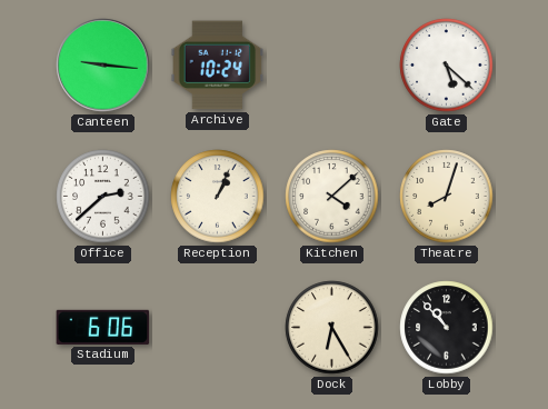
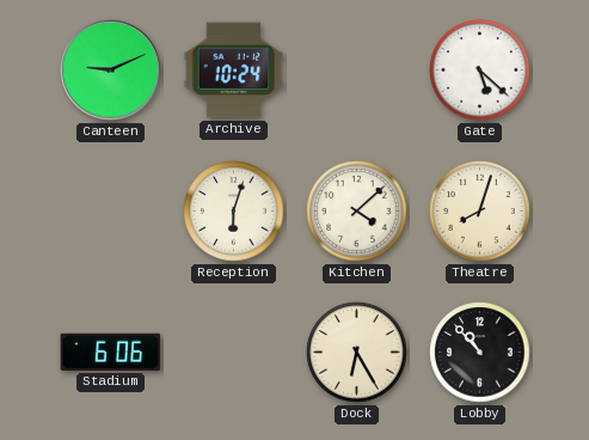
Canteen: 9:16 -> 9:11
Office: 2:38 -> none
Reception: 1:04 -> 6:03
